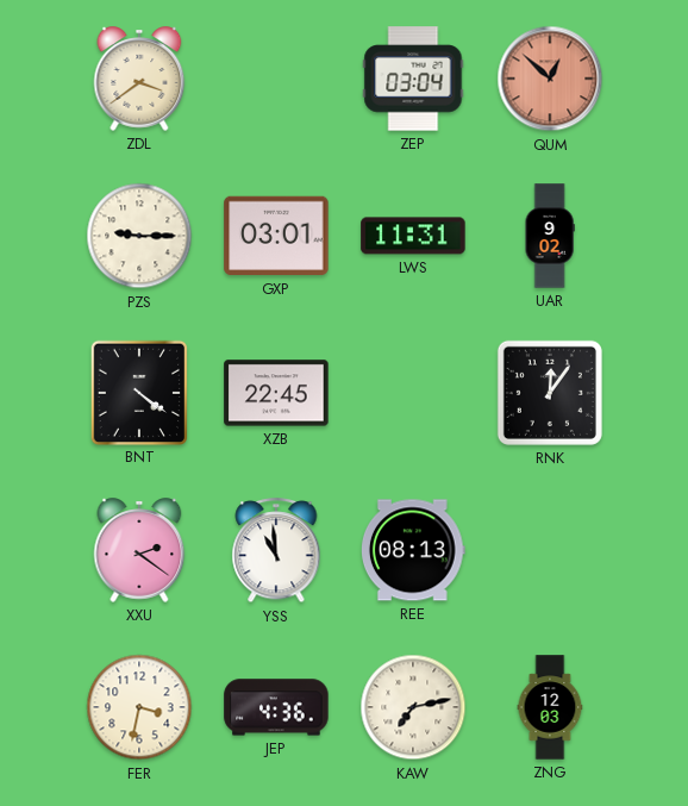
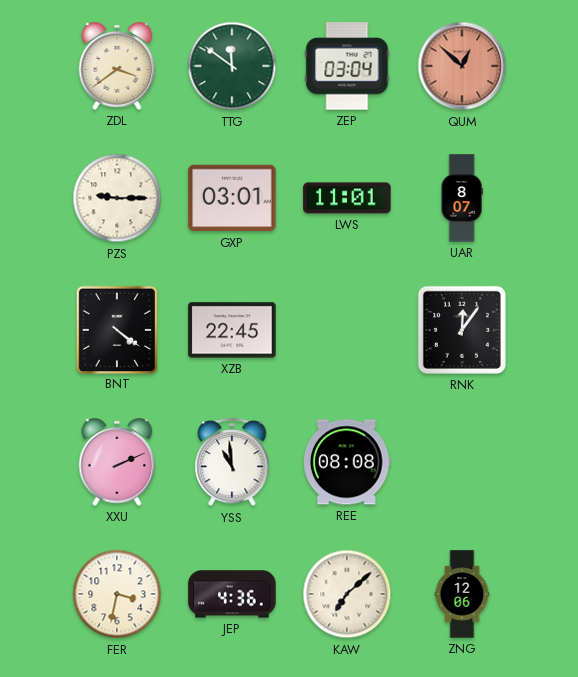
TTG: none -> 11:51
LWS: 11:31 -> 11:01
UAR: 9:02 -> 8:07
XXU: 2:21 -> 2:11
REE: 08:13 -> 08:08
KAW: 7:13 -> 7:08
ZNG: 12:03 -> 12:06
